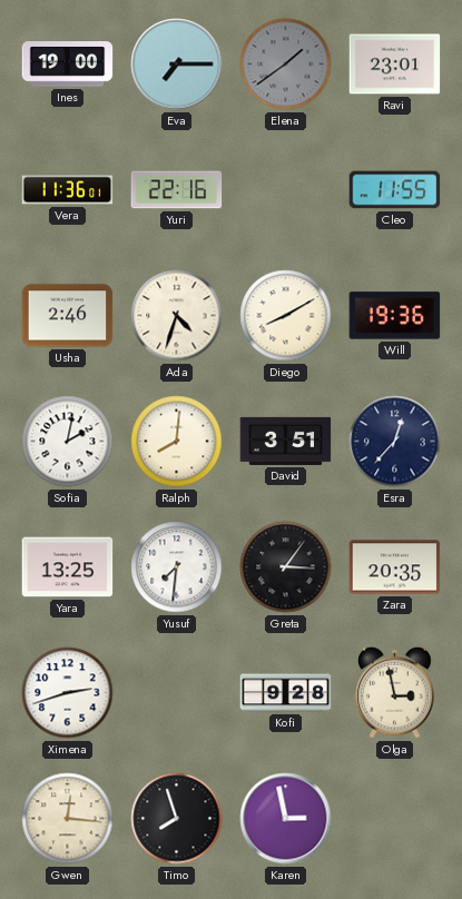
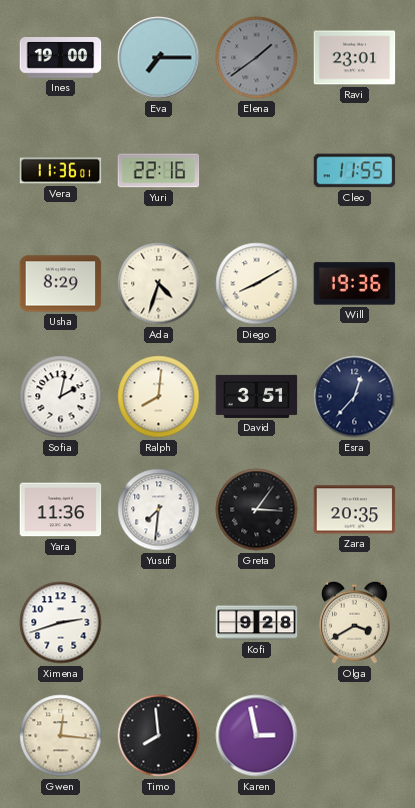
Usha: 2:46 -> 8:29
Yara: 13:25 -> 11:36
Olga: 2:58 -> 3:40
Timo: 7:57 -> 7:59
